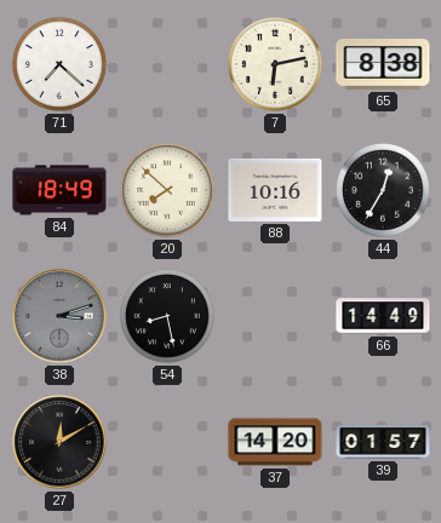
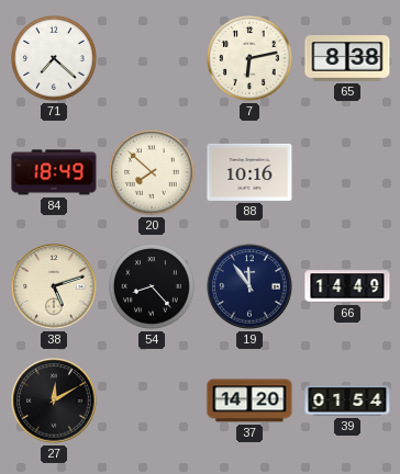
44: 12:35 -> none
38: 3:12 -> 5:12
38 dial: grey -> cream
54: 8:28 -> 8:23
19: none -> 11:54
39: 01:57 -> 01:54
